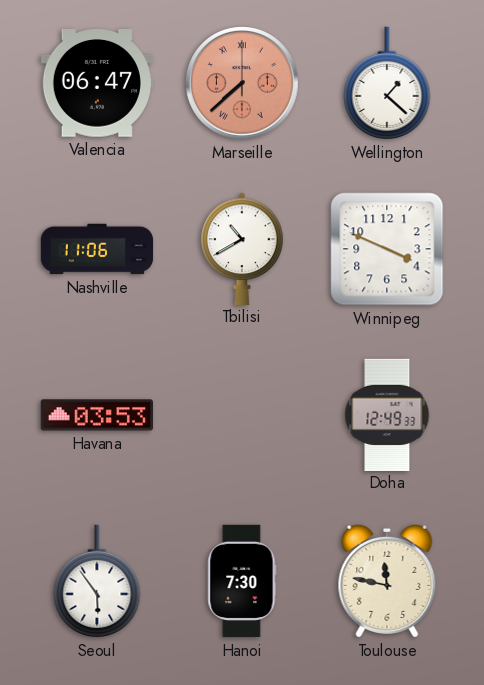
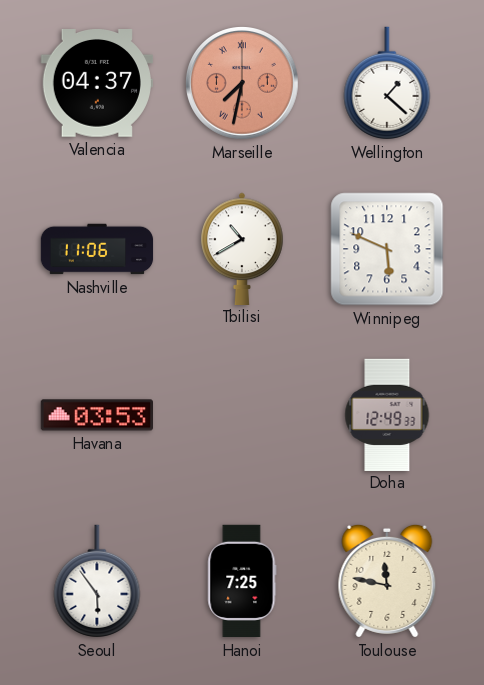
Valencia: 06:47 -> 04:37
Marseille: 7:38 -> 7:32
Winnipeg: 3:49 -> 5:49
Hanoi: 7:30 -> 7:25
